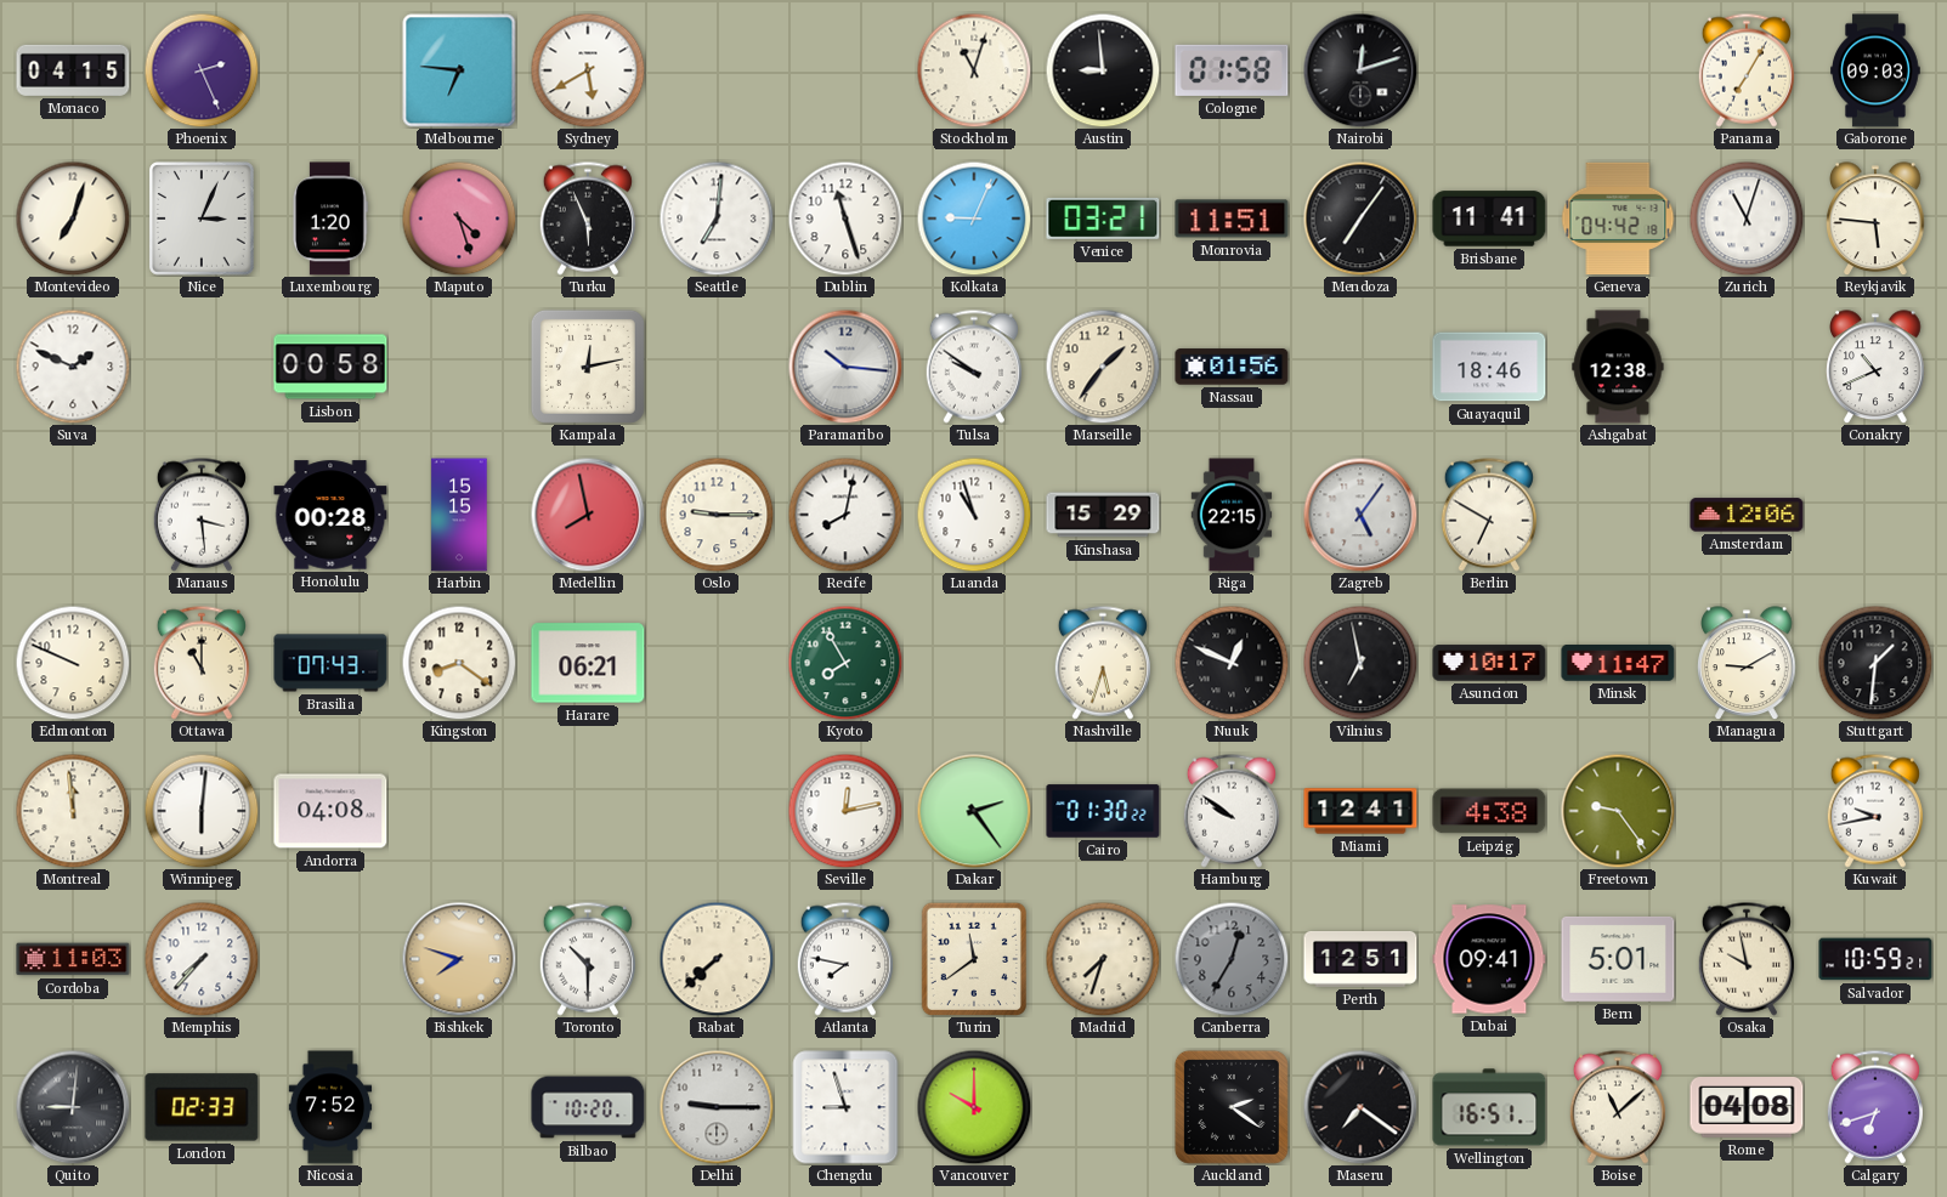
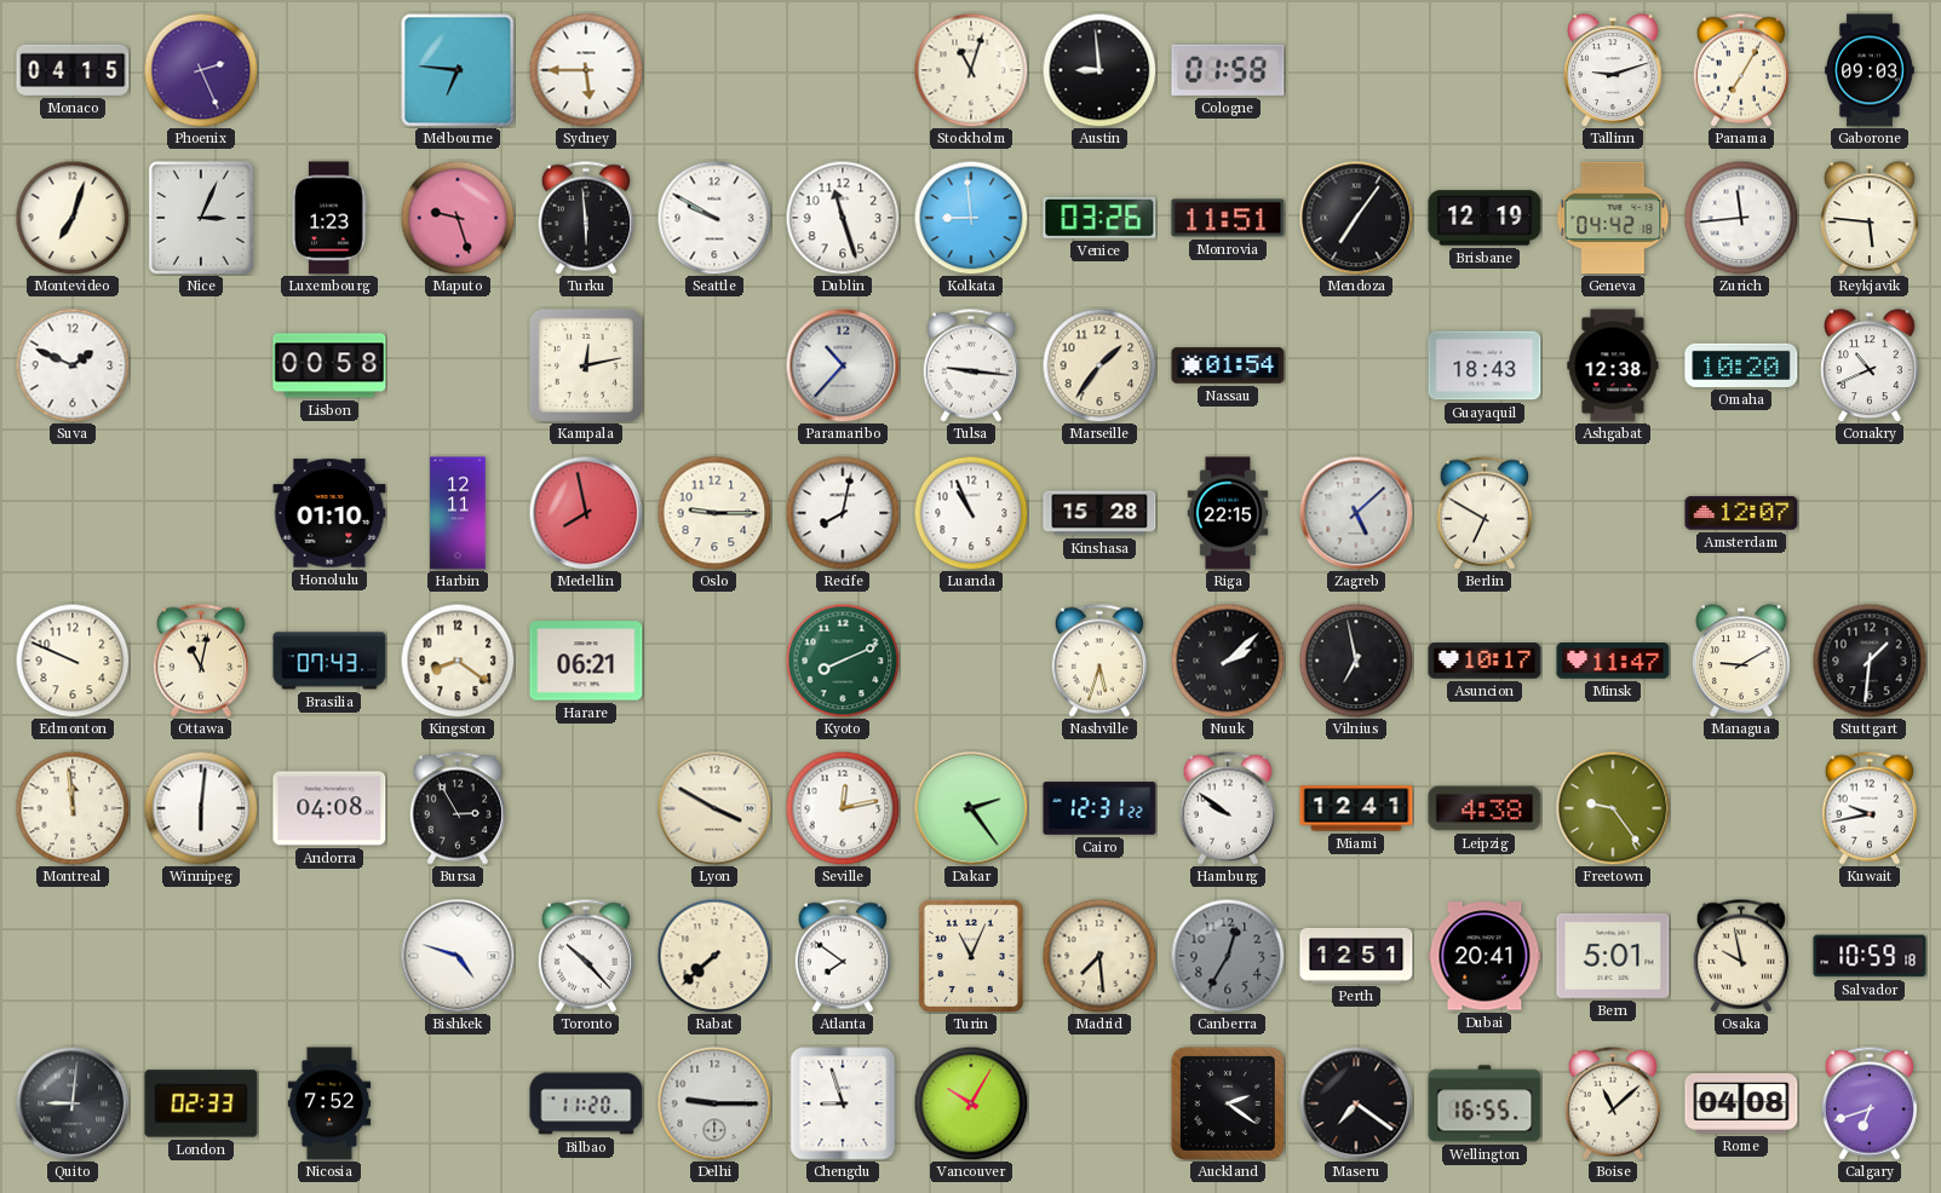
Sydney: 5:40 -> 5:45
Nairobi: 12:12 -> none
Tallinn: none -> 9:12
Luxembourg: 1:20 -> 1:23
Maputo: 4:27 -> 9:27
Turku: 5:56 -> 5:59
Seattle: 7:01 -> 9:50
Kolkata: 9:04 -> 8:59
Venice: 03:21 -> 03:26
Brisbane: 11:41 -> 12:19
Zurich: 11:03 -> 11:44
Paramaribo: 10:16 -> 10:37
Tulsa: 9:51 -> 9:16
Nassau: 01:56 -> 01:54
Guayaquil: 18:46 -> 18:43
Omaha: none -> 10:20
Manaus: 3:29 -> none
Honolulu: 00:28 -> 01:10
Harbin: 15:15 -> 12:11
Luanda: 10:57 -> 10:56
Kinshasa: 15:29 -> 15:28
Zagreb: 5:06 -> 5:08
Amsterdam: 12:06 -> 12:07
Ottawa: 11:00 -> 11:02
Kyoto: 7:55 -> 8:11
Nuuk: 12:49 -> 2:08
Bursa: none -> 2:55
Lyon: none -> 3:50
Cairo: 01:30 -> 12:31
Cordoba: 11:03 -> none
Memphis: 7:37 -> none
Bishkek: 7:48 -> 4:48
Bishkek dial: champagne -> white
Toronto: 10:30 -> 10:23
Atlanta: 7:47 -> 7:51
Turin: 11:39 -> 11:04
Madrid: 7:33 -> 7:29
Dubai: 09:41 -> 20:41
Salvador: 10:59:21 -> 10:59:18
Bilbao: 10:20 -> 11:20
Vancouver: 10:00 -> 10:05
Wellington: 16:51 -> 16:55
